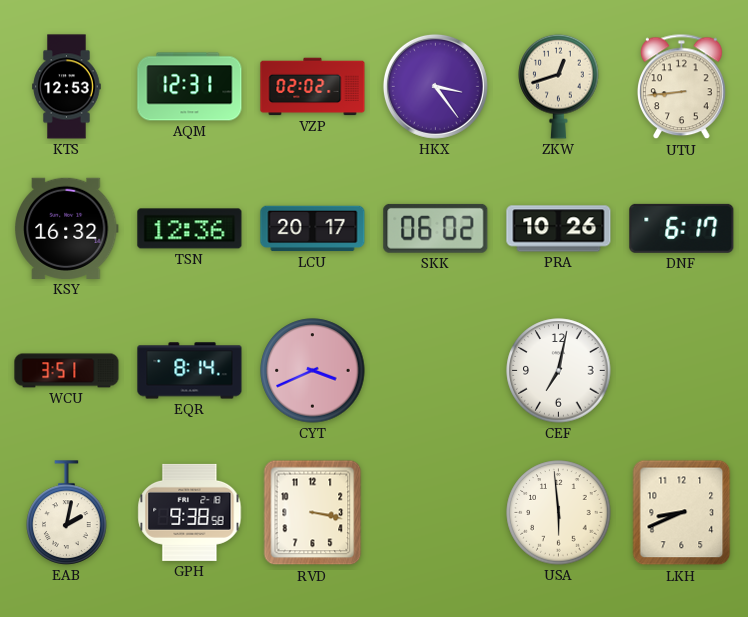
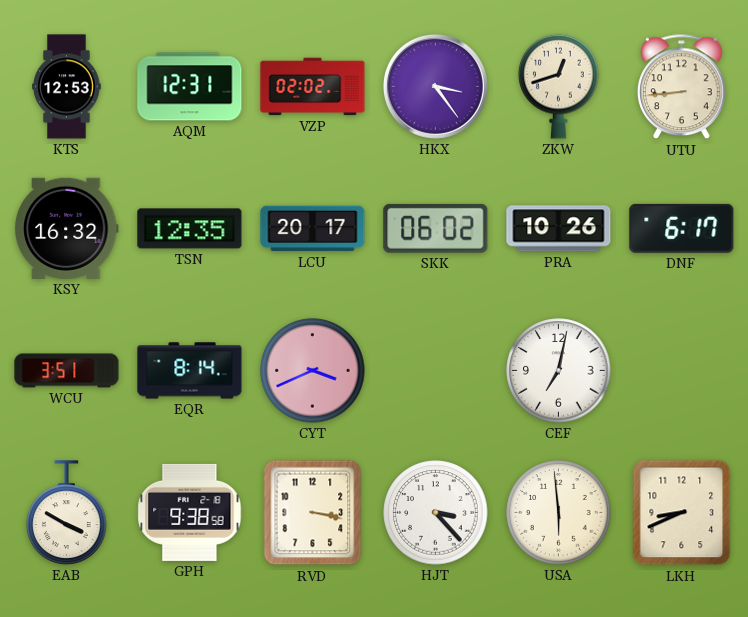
TSN: 12:36 -> 12:35
EAB: 2:02 -> 3:50
HJT: none -> 3:23
